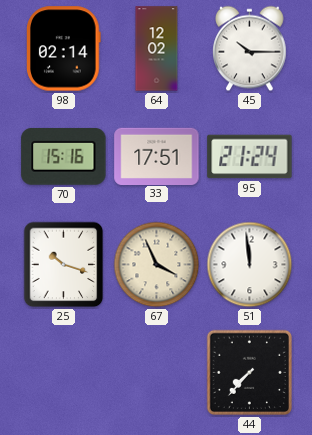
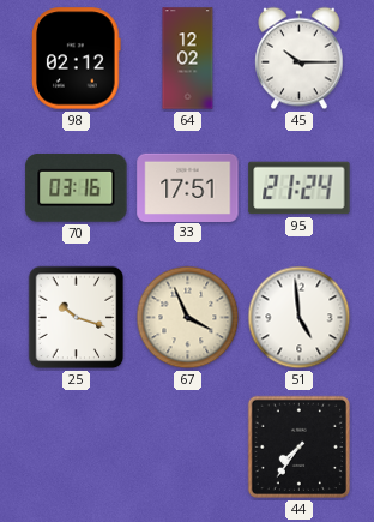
98: 02:14 -> 02:12
70: 15:16 -> 03:16
51: 11:59 -> 4:59
44: 7:37 -> 7:36
